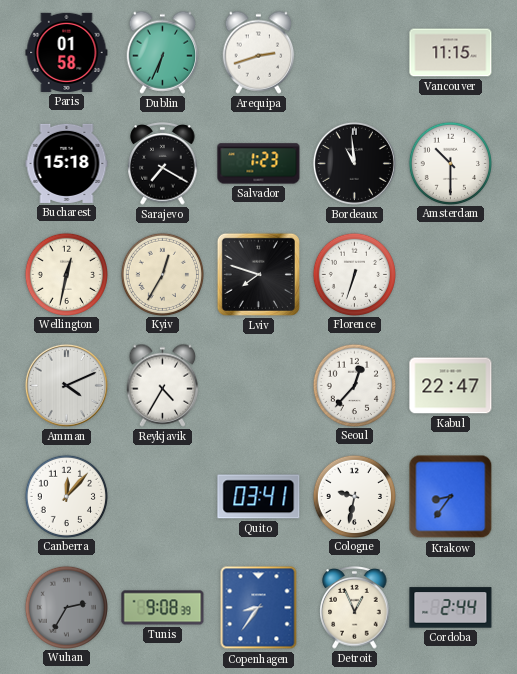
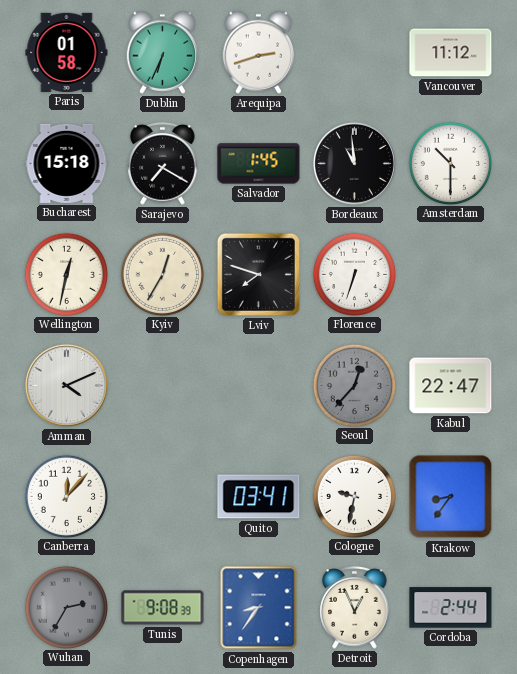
Vancouver: 11:15 -> 11:12
Salvador: 1:23 -> 1:45
Reykjavik: 4:35 -> none
Seoul dial: white -> grey
